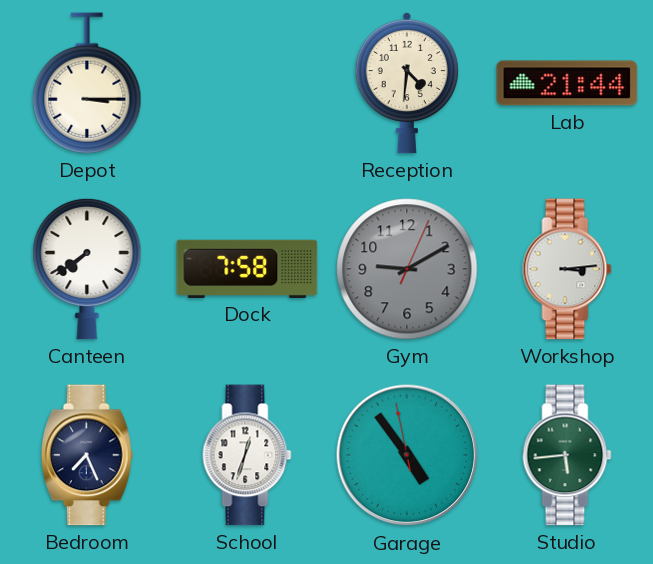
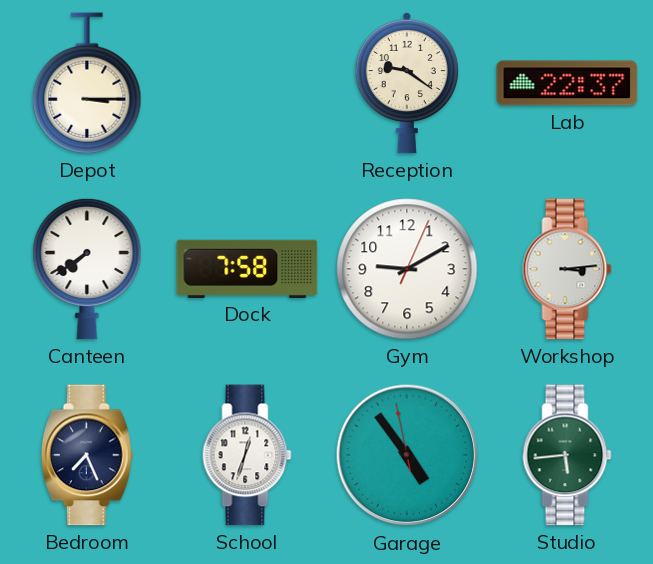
Reception: 4:31 -> 9:21
Lab: 21:44 -> 22:37
Gym dial: grey -> white
